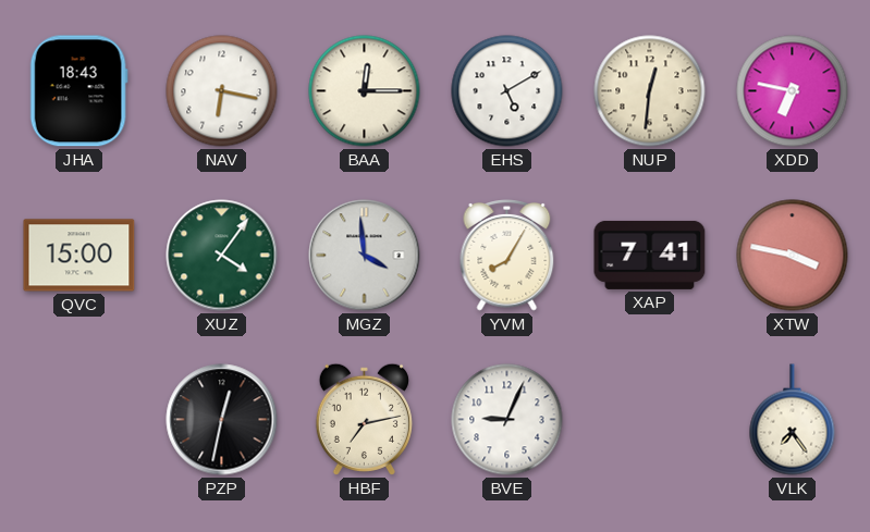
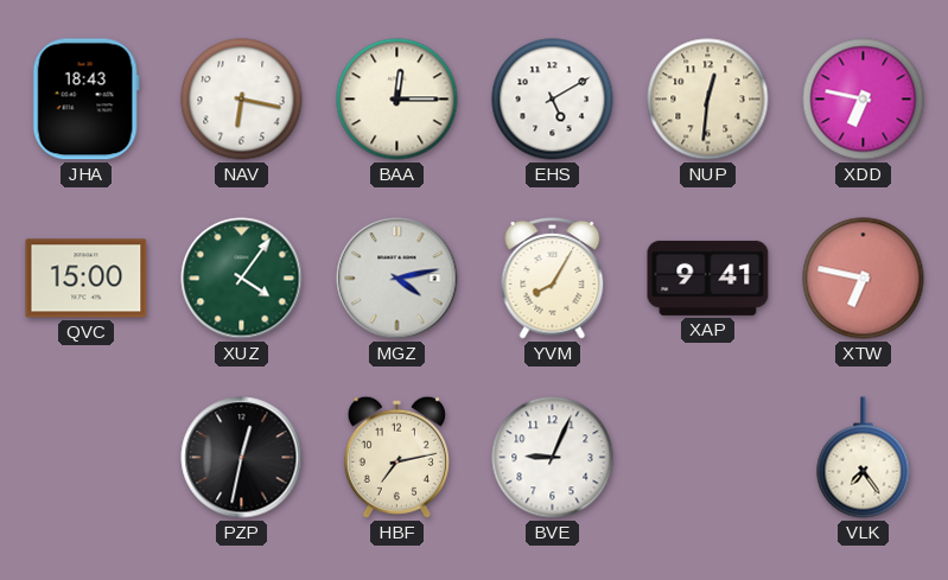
MGZ: 3:59 -> 4:13
XAP: 7:41 -> 9:41
XTW: 3:47 -> 6:47
